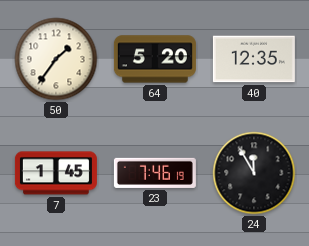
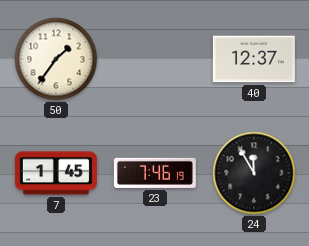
64: 5:20 -> none
40: 12:35 -> 12:37
